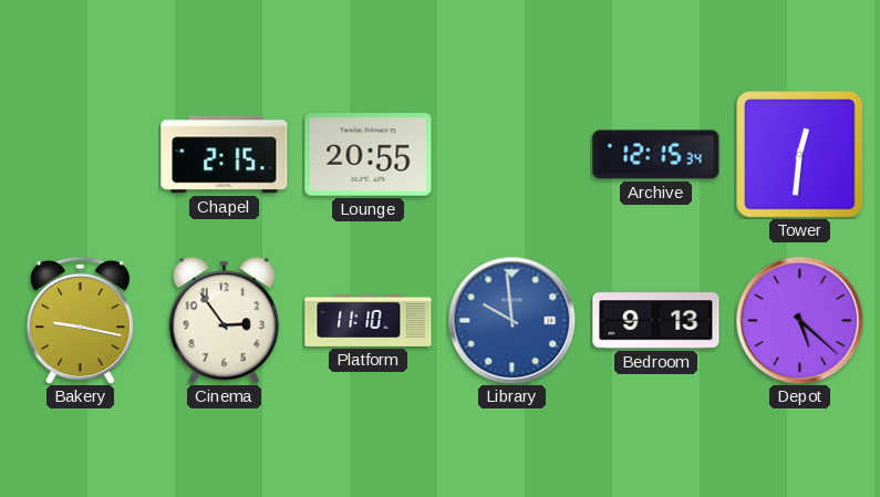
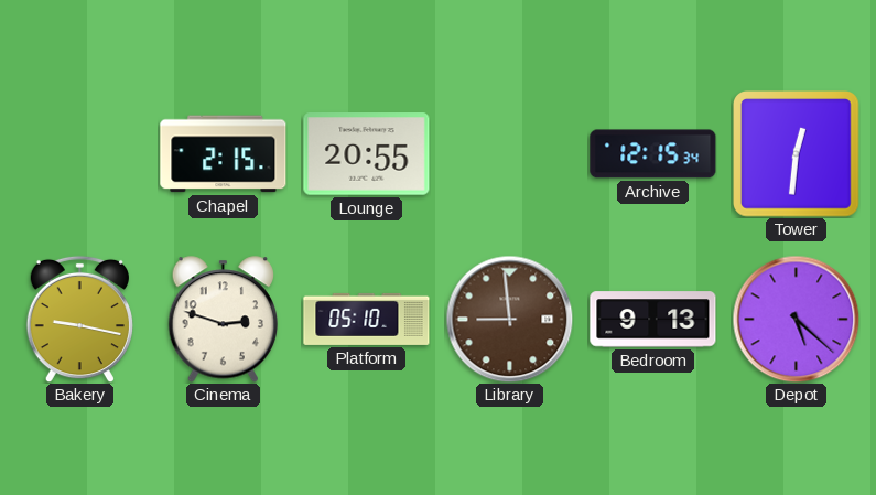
Cinema: 2:54 -> 2:48
Platform: 11:10 -> 05:10
Library: 9:59 -> 8:59
Library dial: blue -> brown
